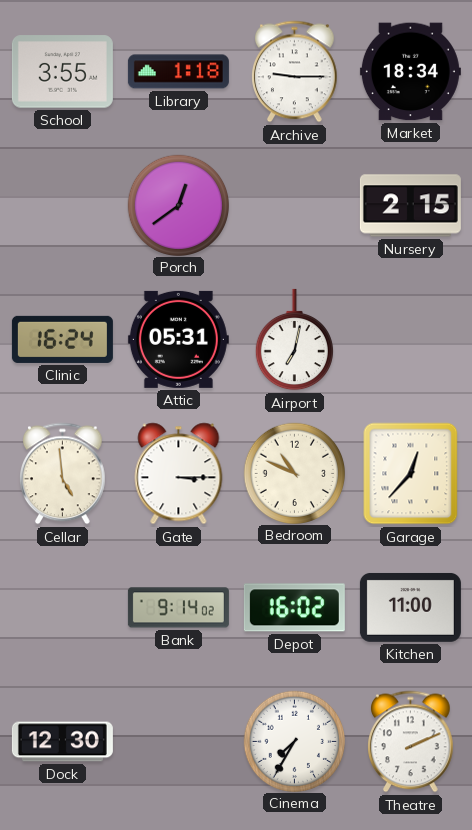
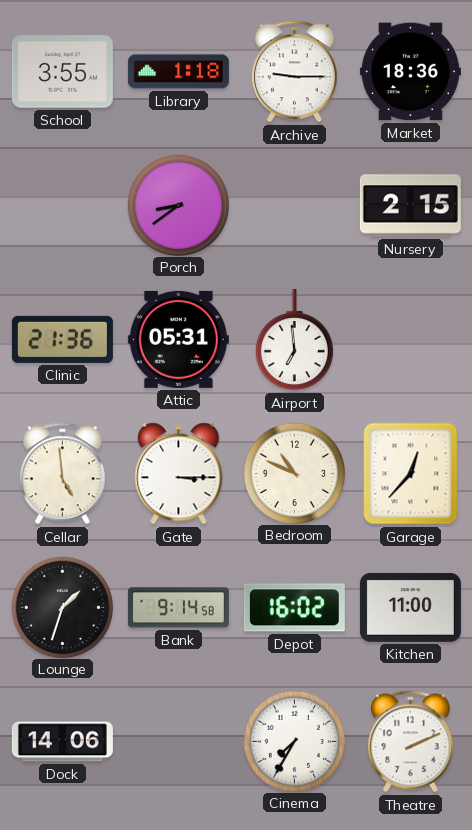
Market: 18:34 -> 18:36
Porch: 12:39 -> 8:39
Clinic: 16:24 -> 21:36
Airport: 7:02 -> 6:59
Lounge: none -> 1:33
Bank: 9:14:02 -> 9:14:58
Dock: 12:30 -> 14:06
